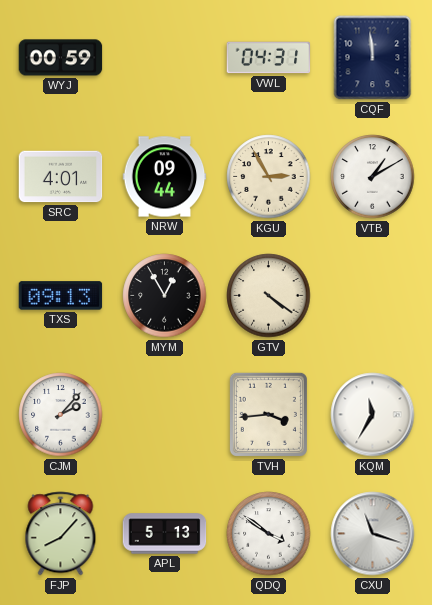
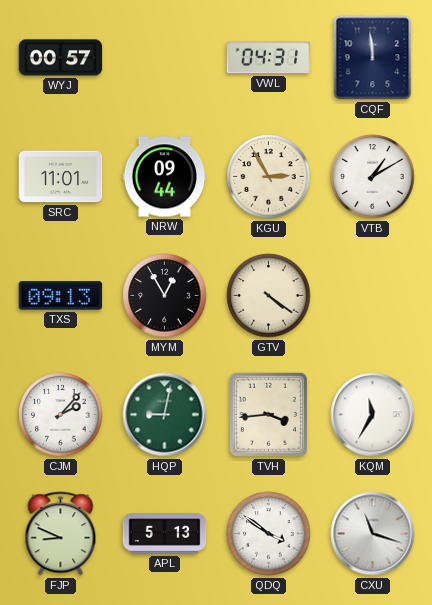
WYJ: 00:59 -> 00:57
SRC: 4:01 -> 11:01
HQP: none -> 9:02
FJP: 8:07 -> 8:49
